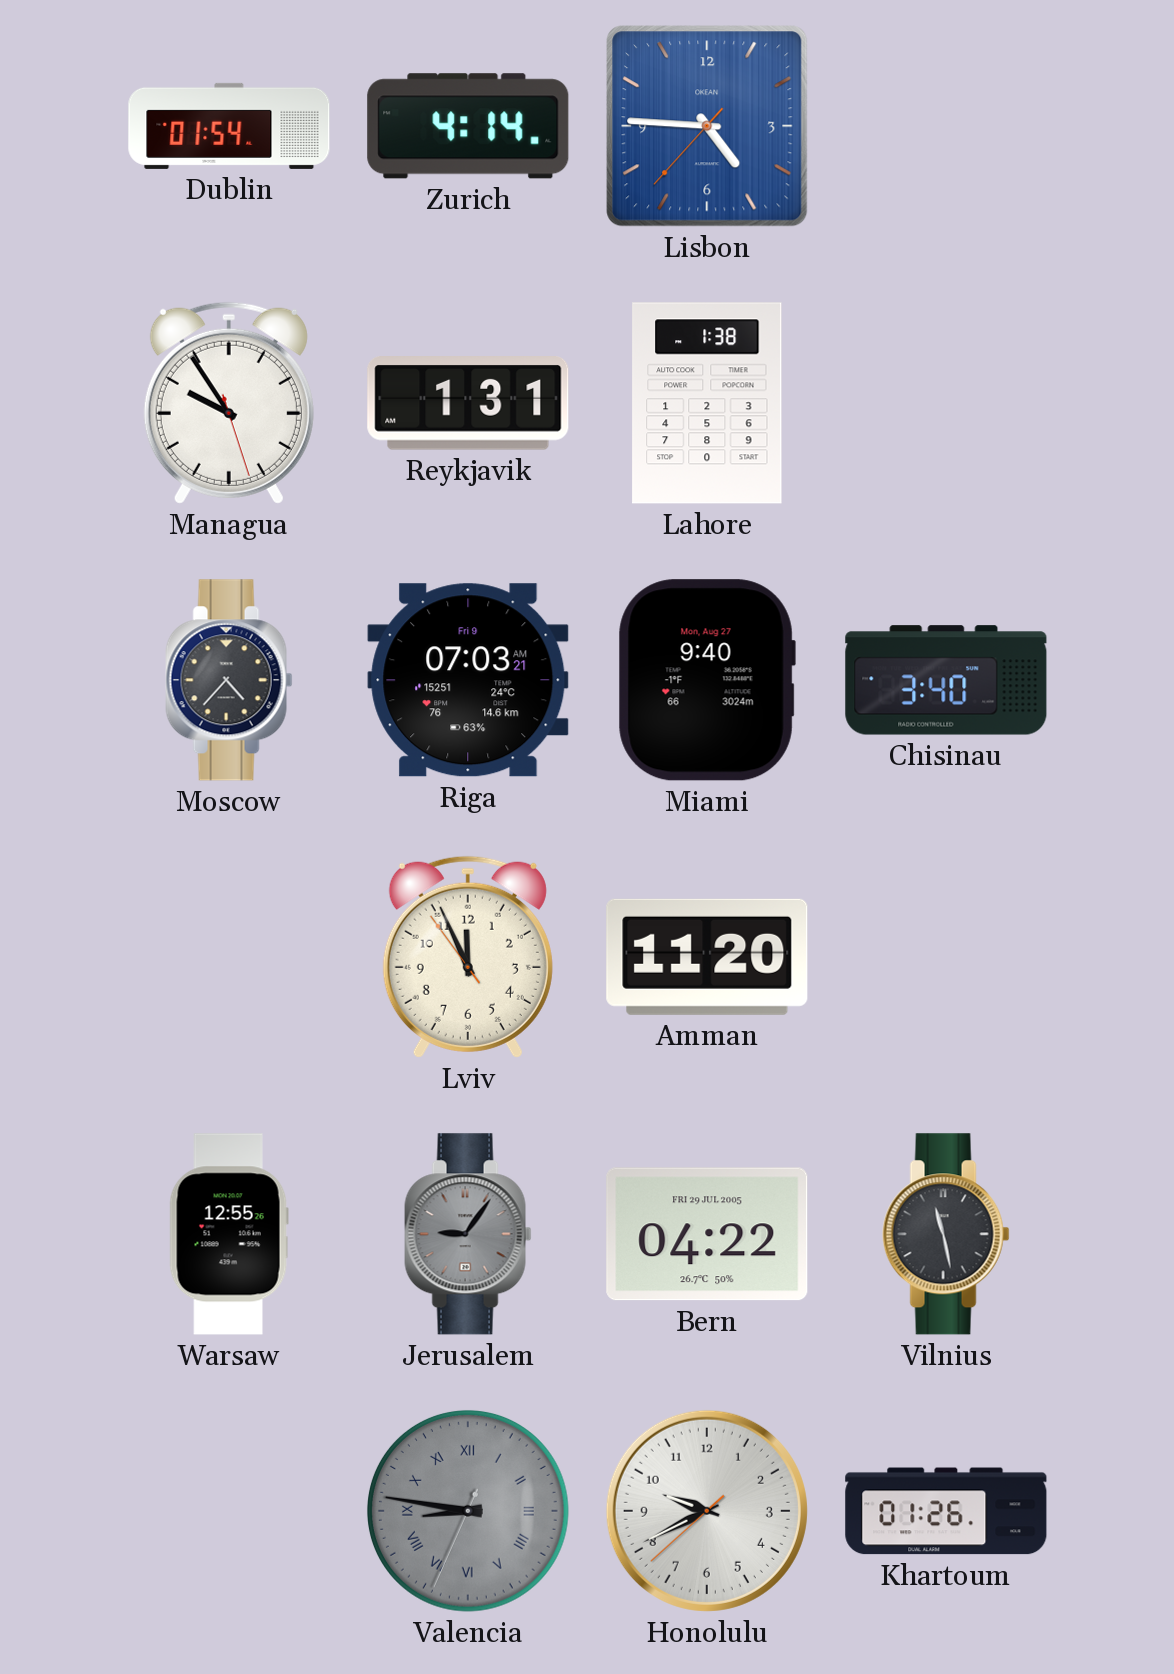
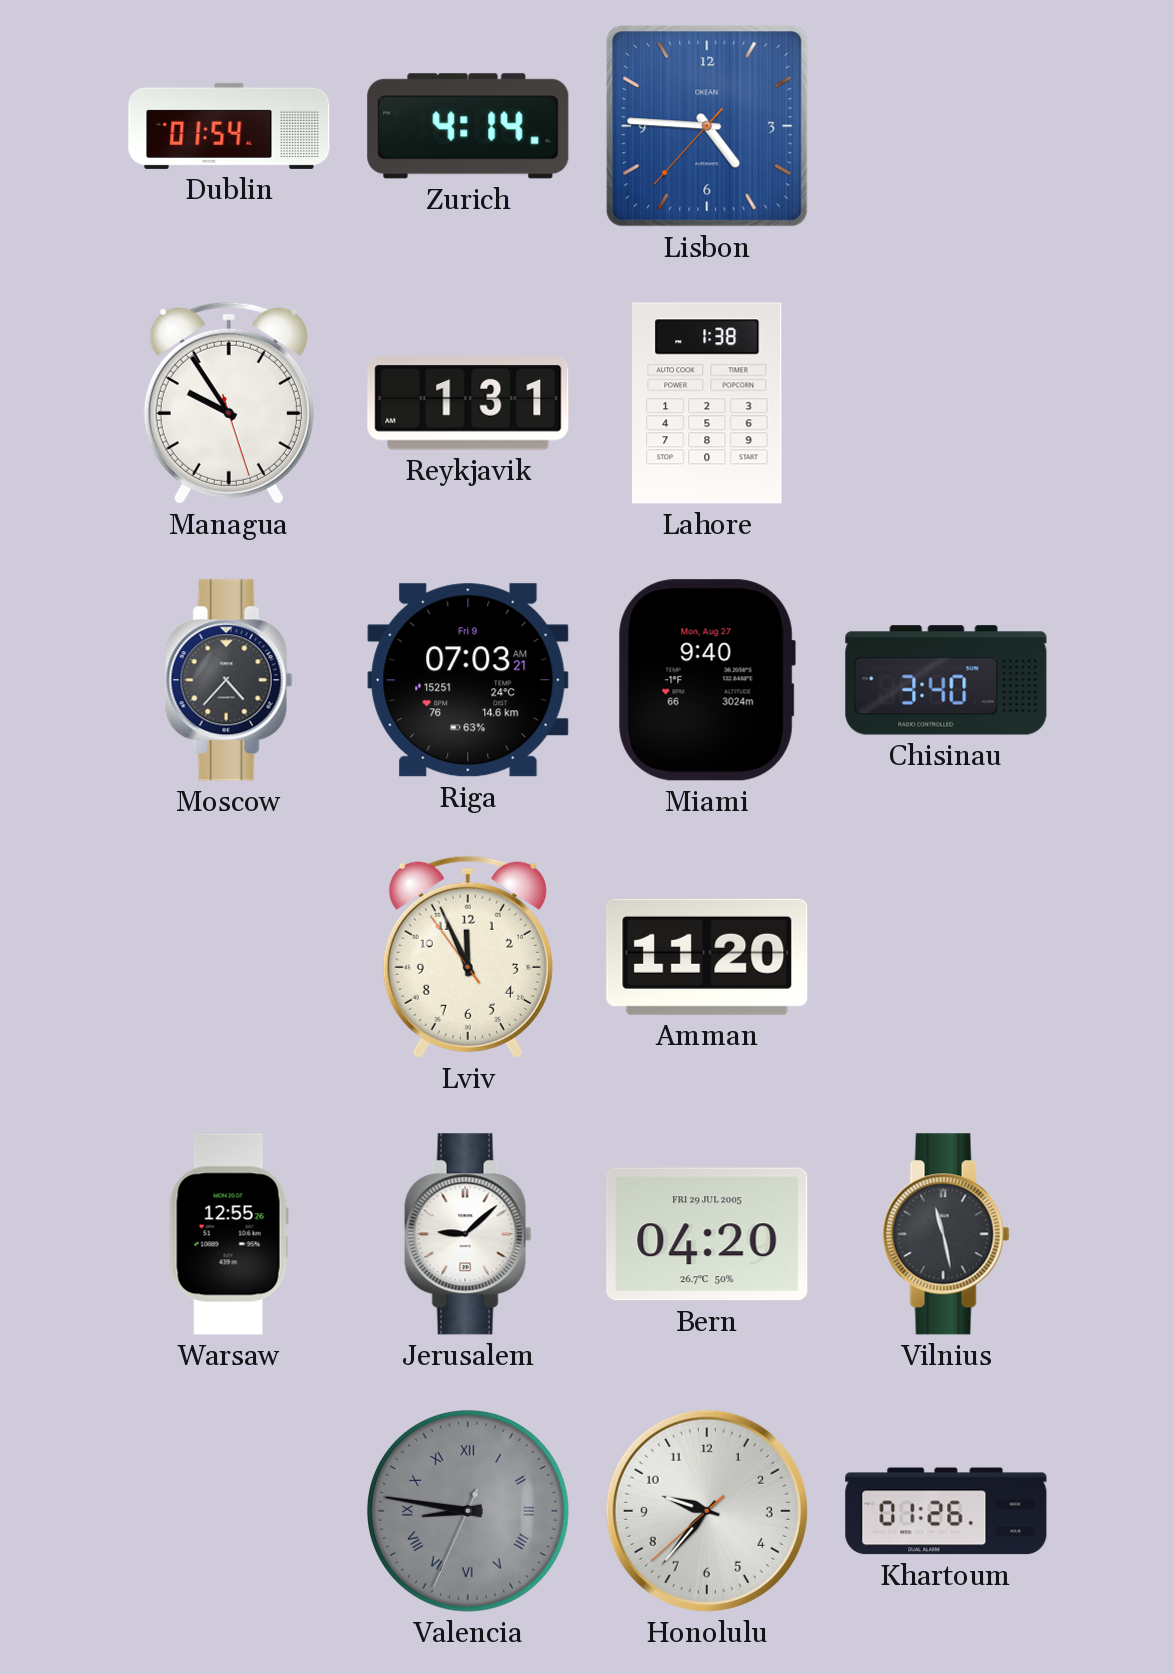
Jerusalem: 9:06 -> 9:08
Jerusalem dial: grey -> white
Bern: 04:22 -> 04:20
Honolulu: 9:40 -> 9:36
